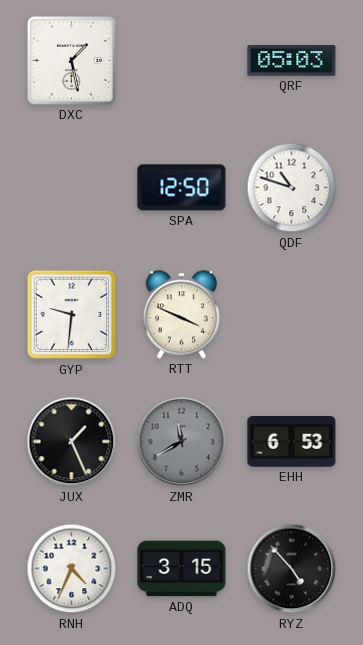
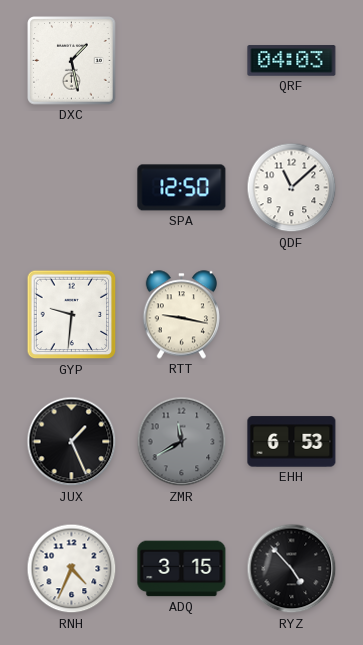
QRF: 05:03 -> 04:03
QDF: 10:48 -> 11:08
RTT: 3:49 -> 9:17
